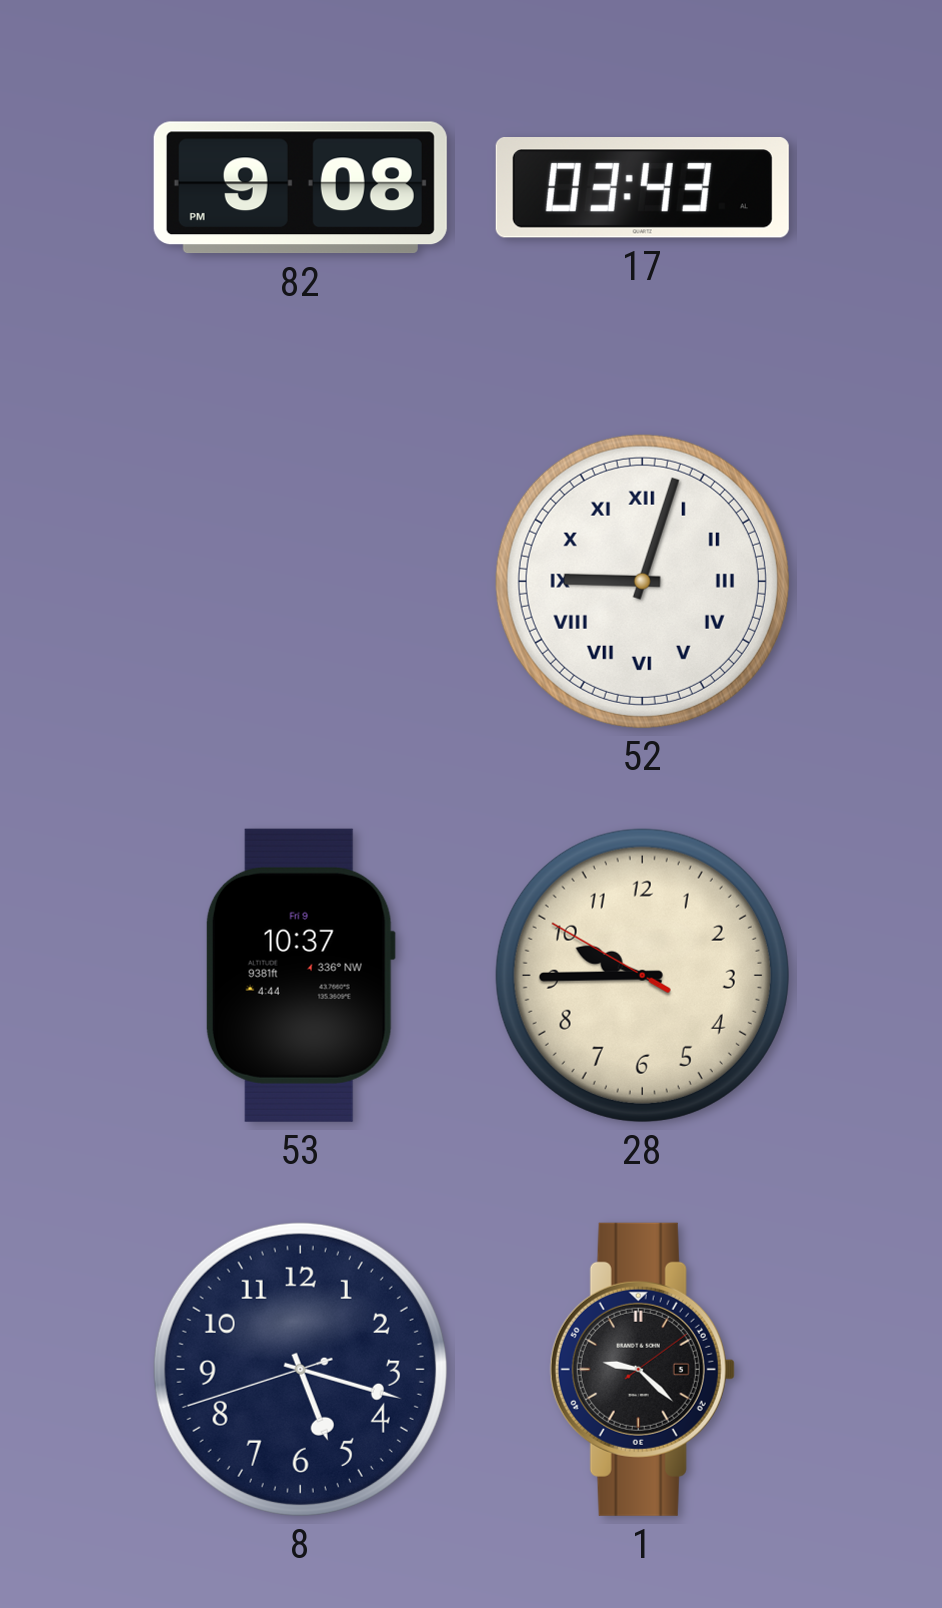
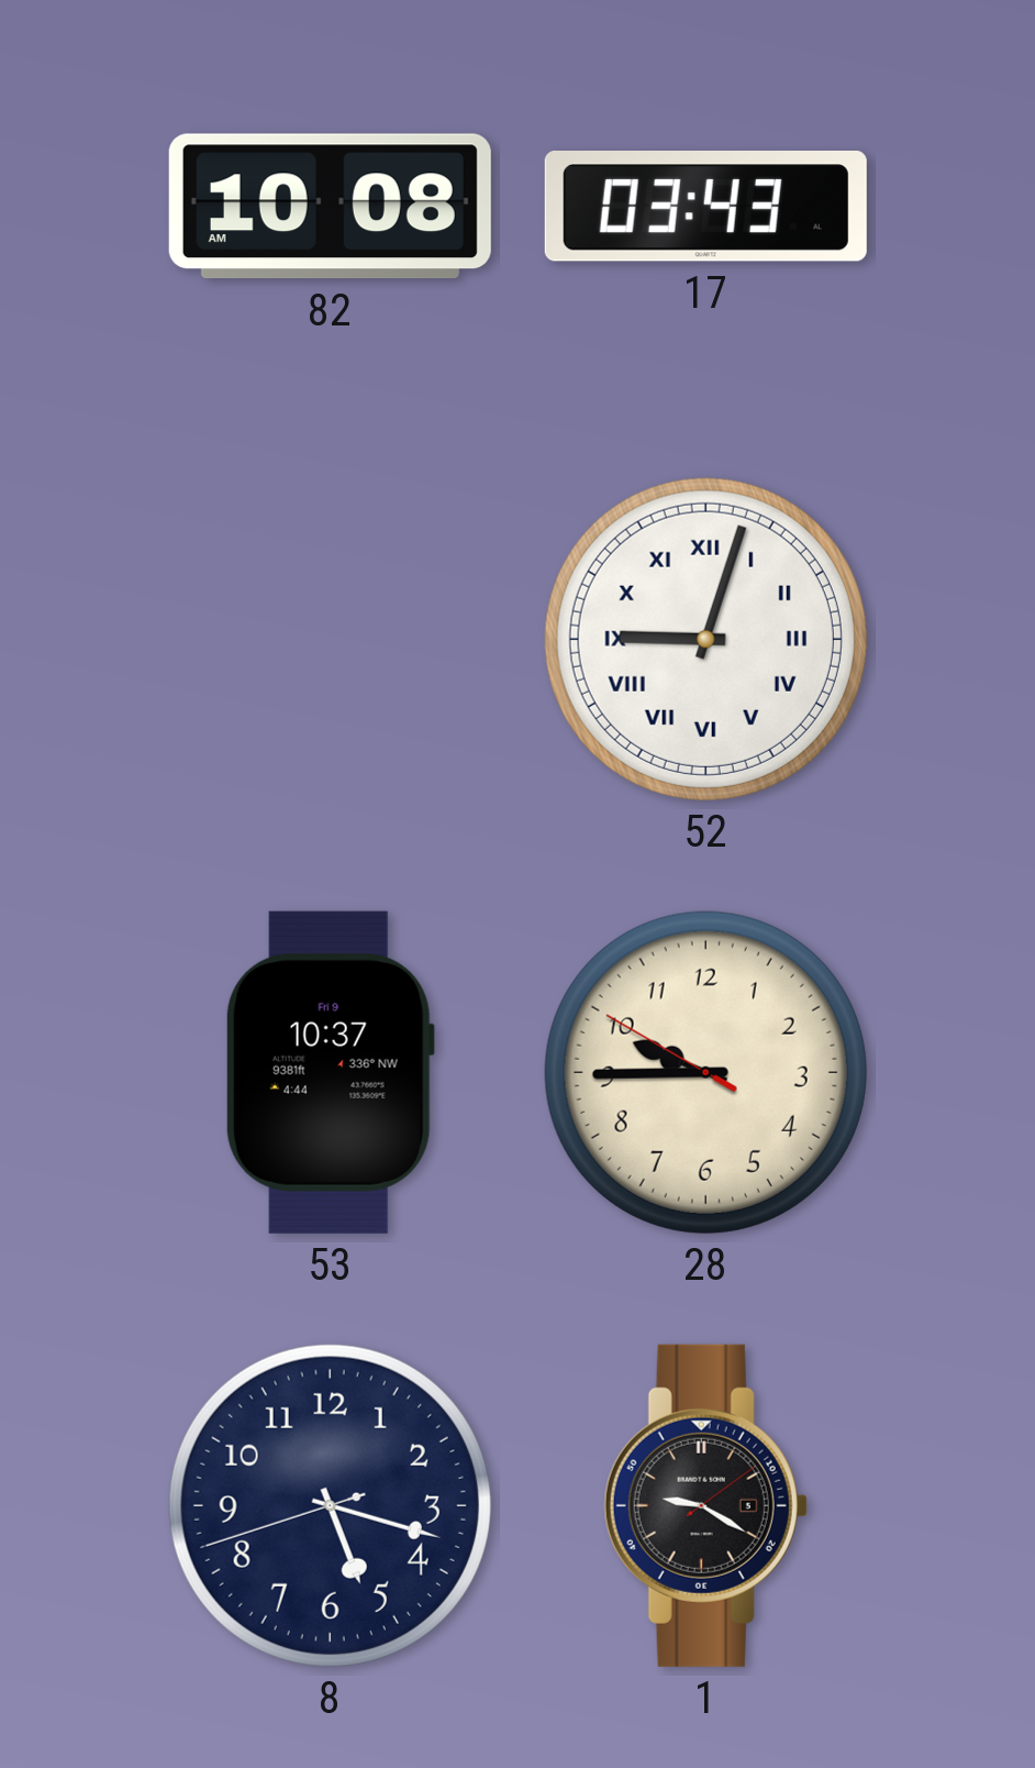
82: 9:08 -> 10:08
1: 9:22 -> 9:20
